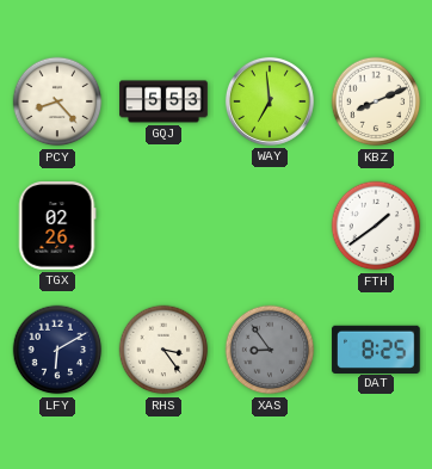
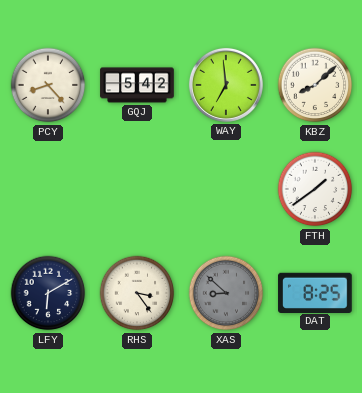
GQJ: 5:53 -> 5:42
KBZ: 8:11 -> 8:08
TGX: 02:26 -> none
XAS: 8:54 -> 8:52
